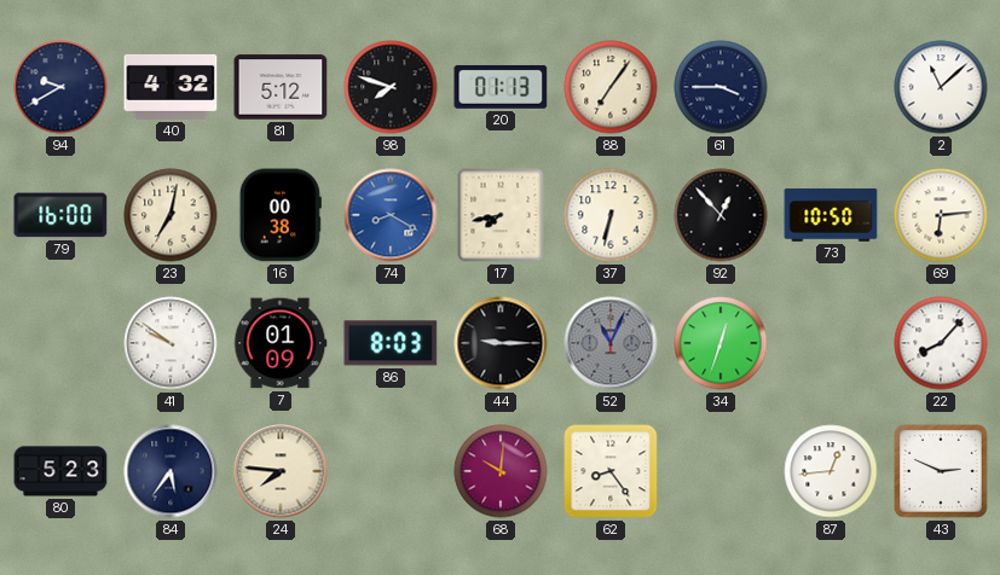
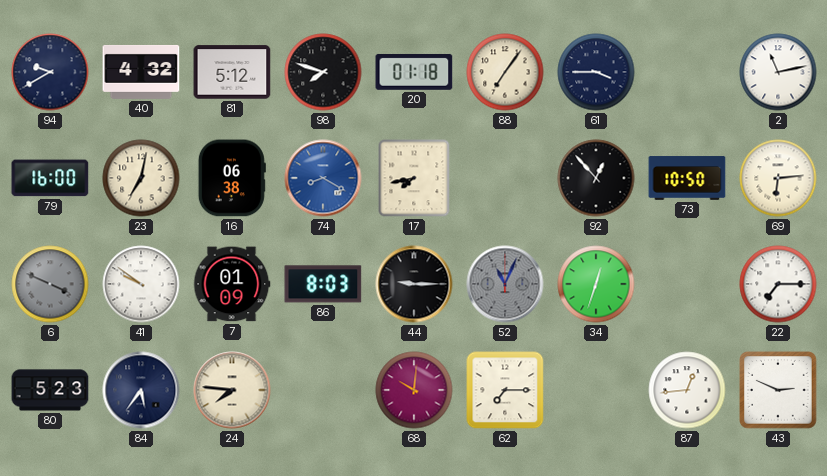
20: 01:13 -> 01:18
2: 11:08 -> 11:13
16: 00:38 -> 06:38
37: 6:32 -> none
6: none -> 3:49
22: 8:07 -> 7:15
62: 8:24 -> 7:15
